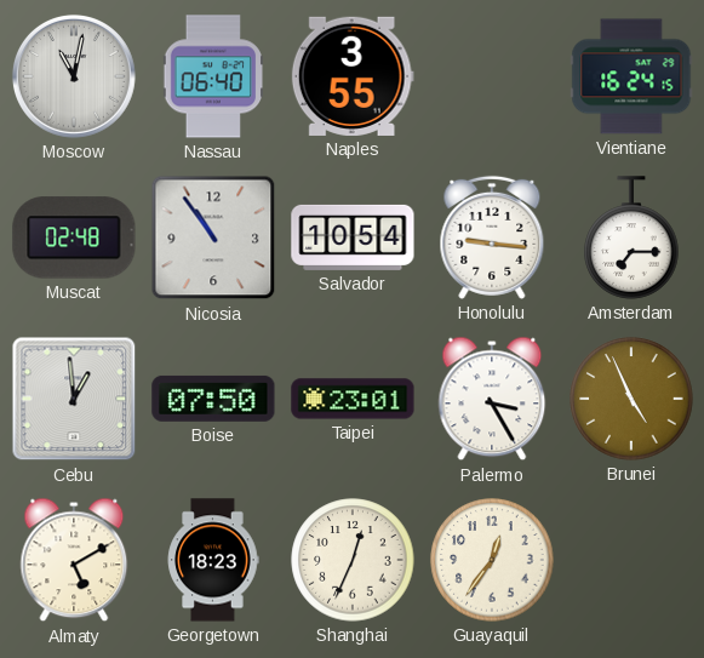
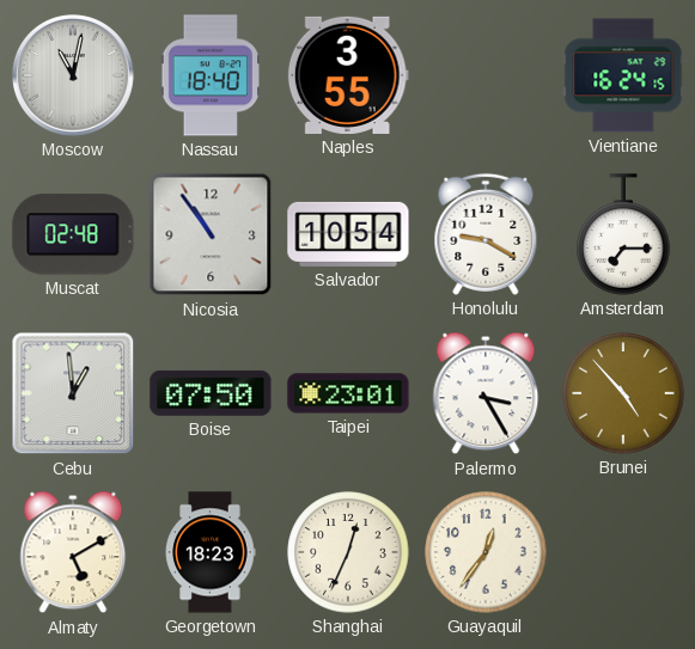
Nassau: 06:40 -> 18:40
Honolulu: 9:16 -> 9:20
Brunei: 4:56 -> 4:53
